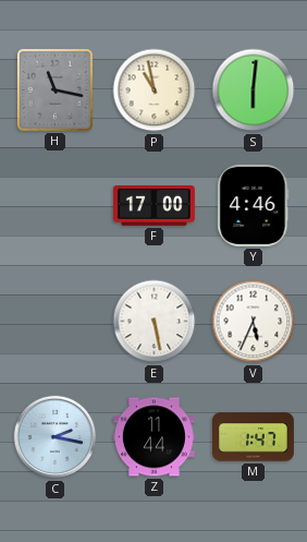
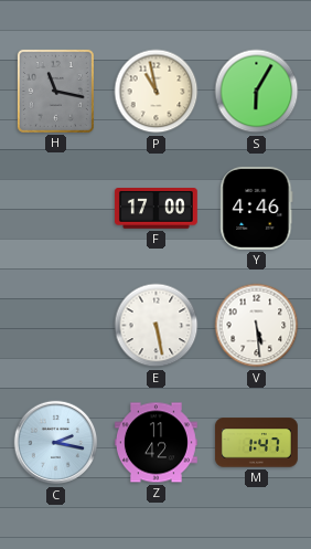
S: 6:01 -> 6:05
V: 5:34 -> 5:29
Z: 11:44 -> 11:42
